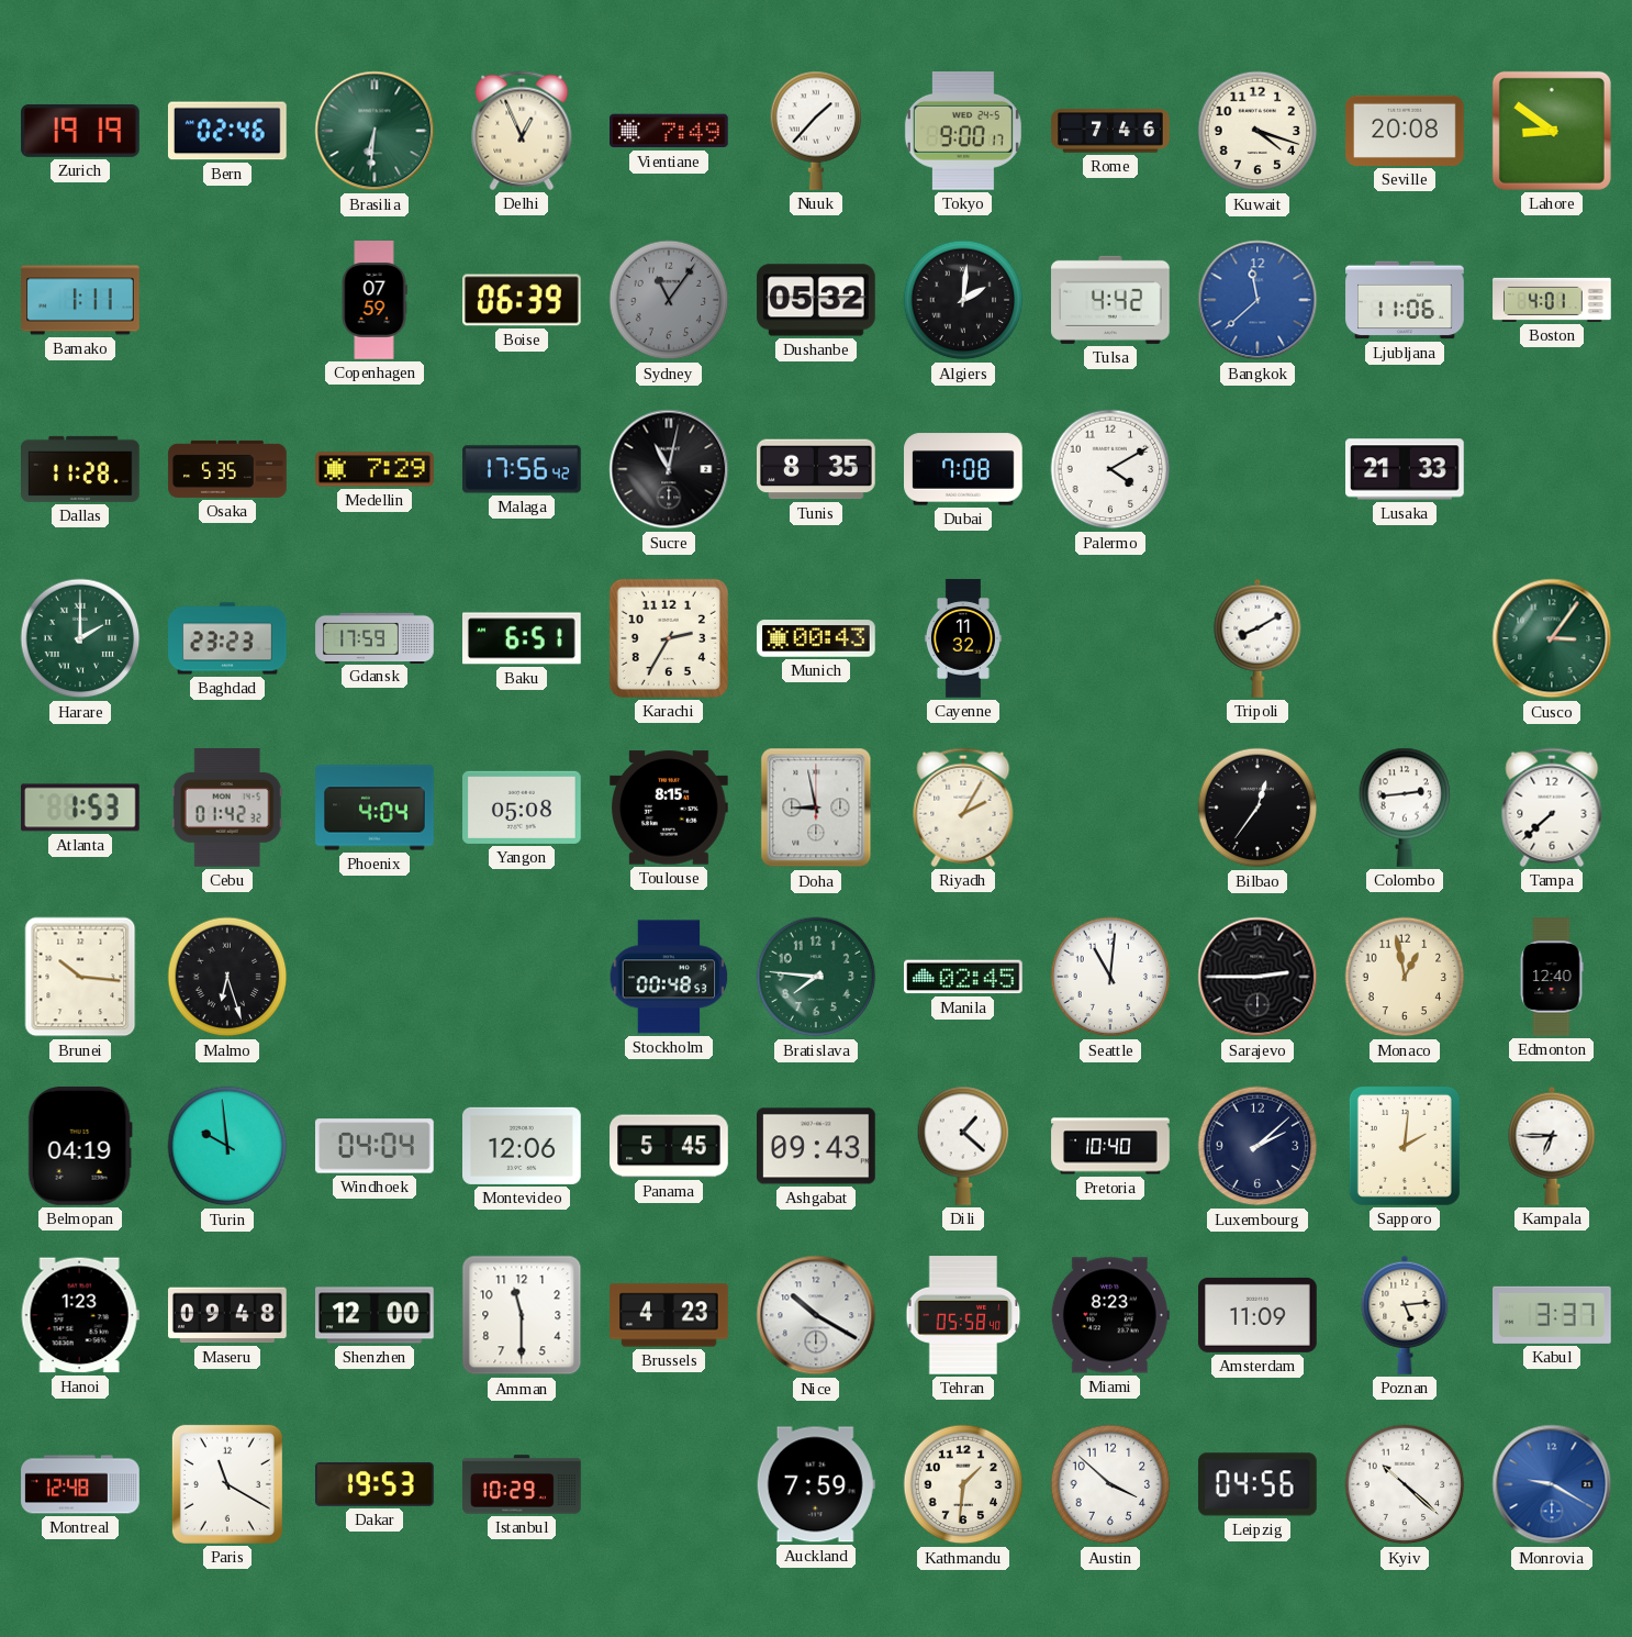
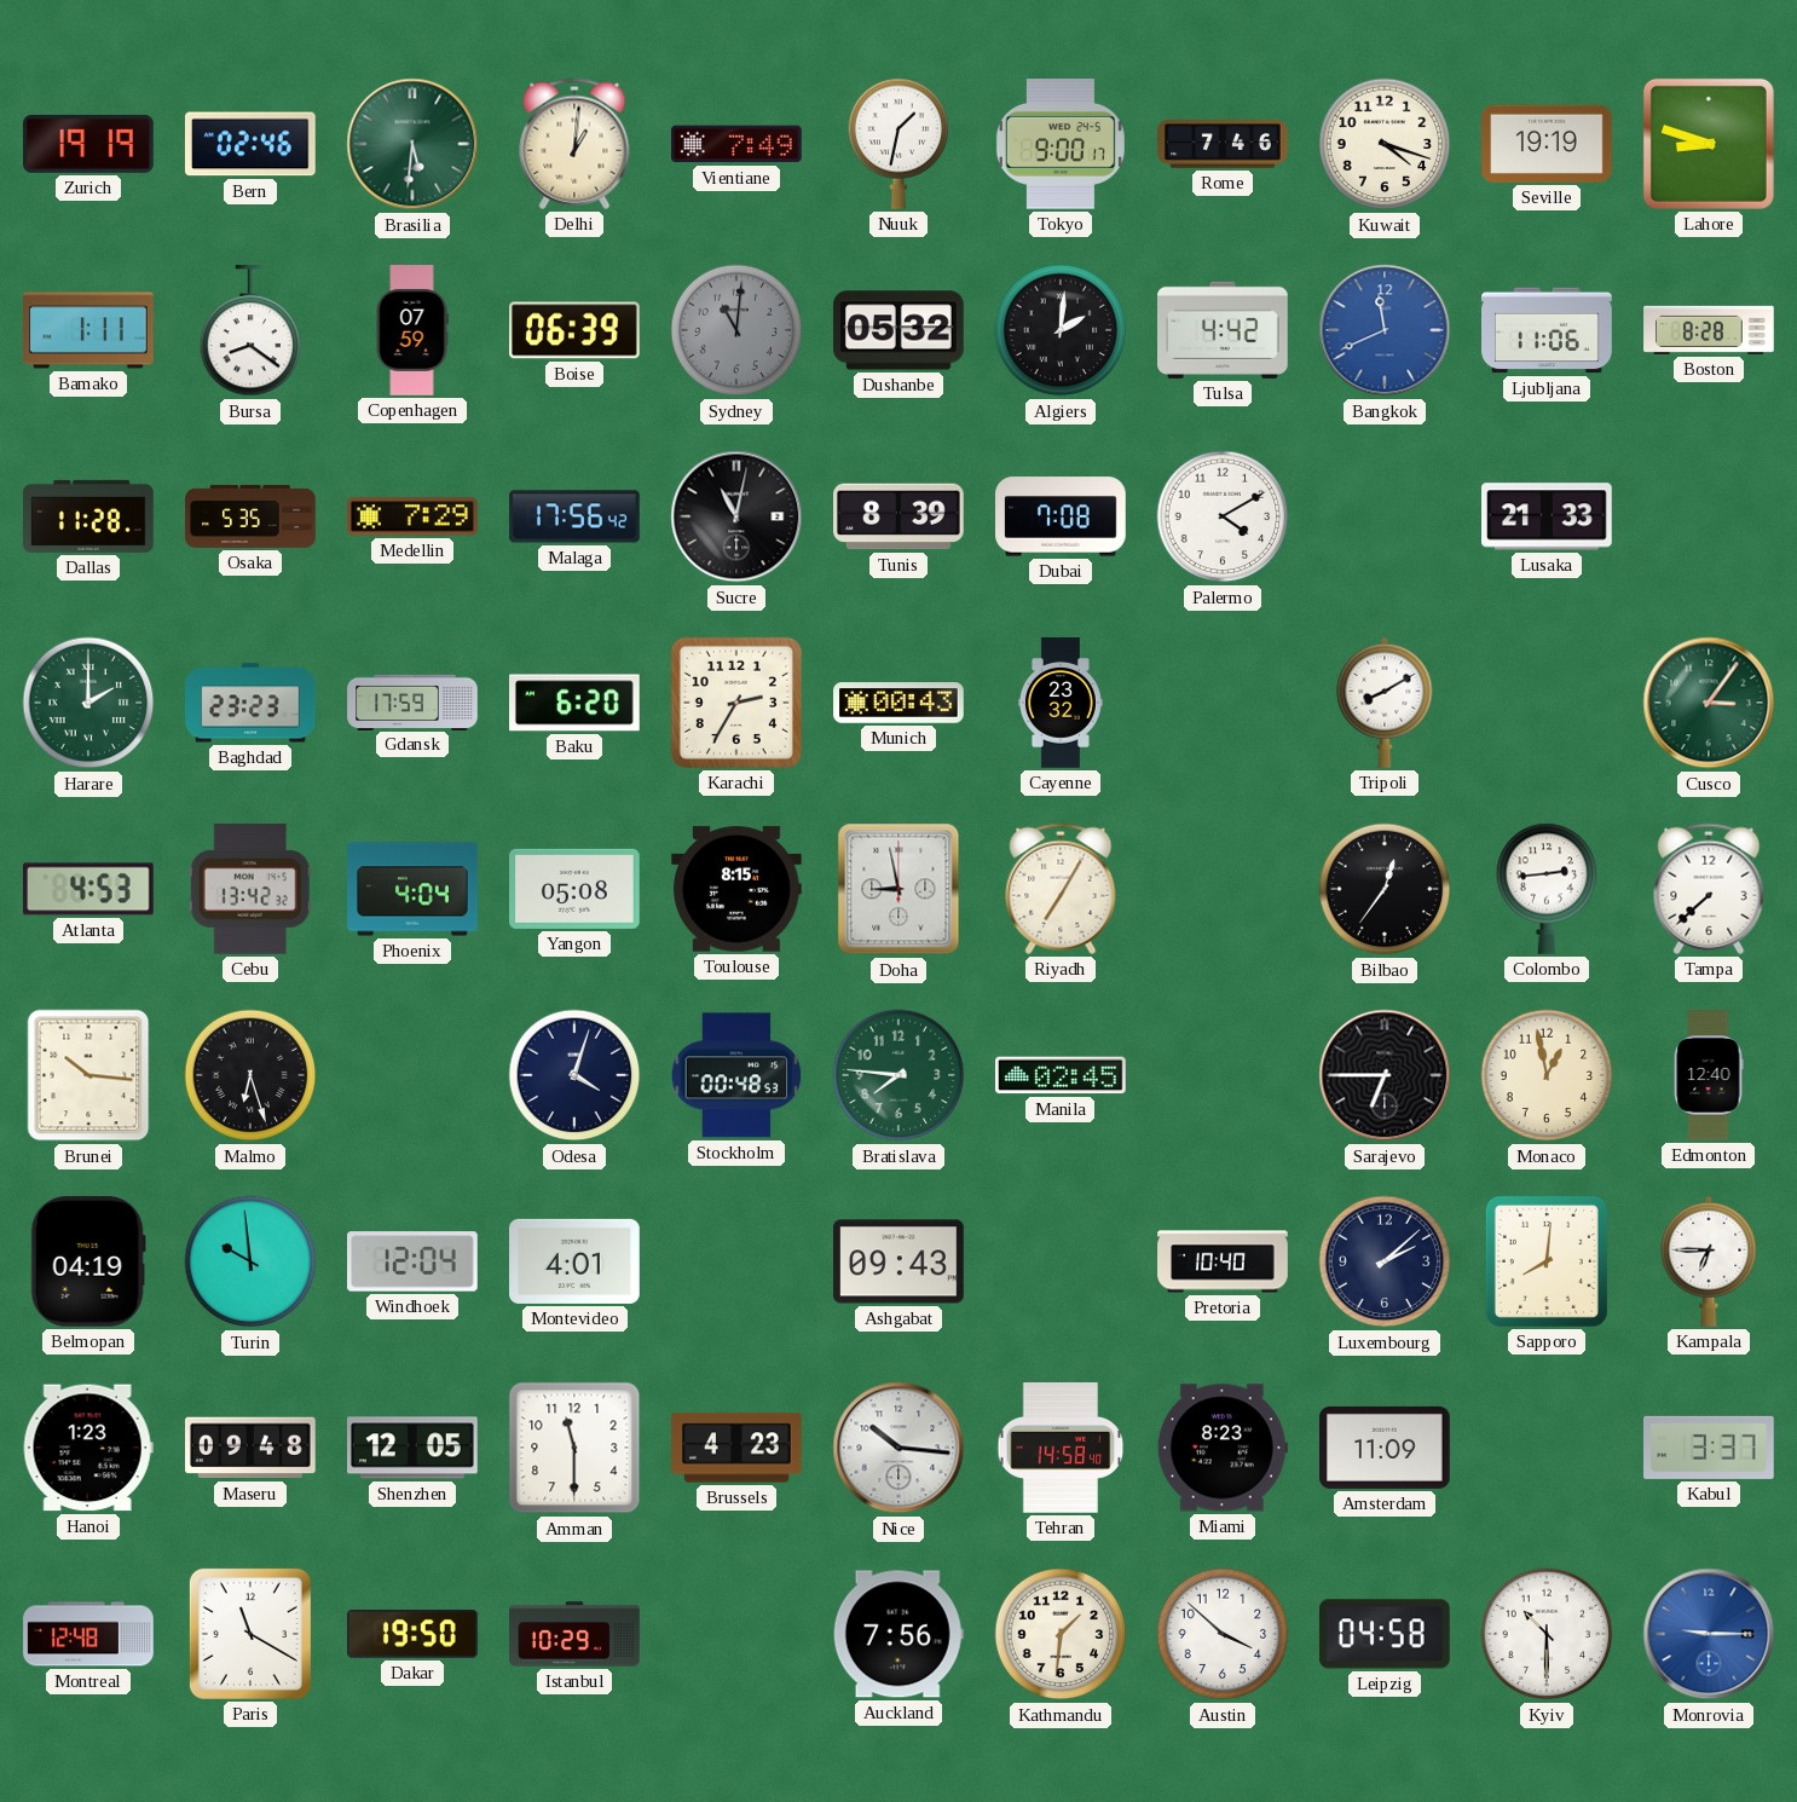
Brasilia: 6:31 -> 5:31
Delhi: 12:56 -> 1:01
Nuuk: 1:37 -> 1:32
Seville: 20:08 -> 19:19
Lahore: 8:51 -> 8:48
Bursa: none -> 8:21
Sydney: 11:06 -> 11:01
Bangkok: 11:38 -> 11:41
Boston: 4:01 -> 8:28
Tunis: 8:35 -> 8:39
Baku: 6:51 -> 6:20
Cayenne: 11:32 -> 23:32
Atlanta: 1:53 -> 4:53
Cebu: 01:42 -> 13:42
Riyadh: 2:05 -> 7:05
Odesa: none -> 4:03
Seattle: 11:01 -> none
Sarajevo: 2:45 -> 6:45
Windhoek: 04:04 -> 12:04
Montevideo: 12:06 -> 4:01
Panama: 5:45 -> none
Dili: 1:22 -> none
Sapporo: 2:01 -> 8:01
Shenzhen: 12:00 -> 12:05
Nice: 10:20 -> 10:16
Tehran: 05:58 -> 14:58
Poznan: 5:14 -> none
Dakar: 19:53 -> 19:50
Auckland: 7:59 -> 7:56
Leipzig: 04:56 -> 04:58
Kyiv: 10:22 -> 10:30
Monrovia: 9:20 -> 9:15
